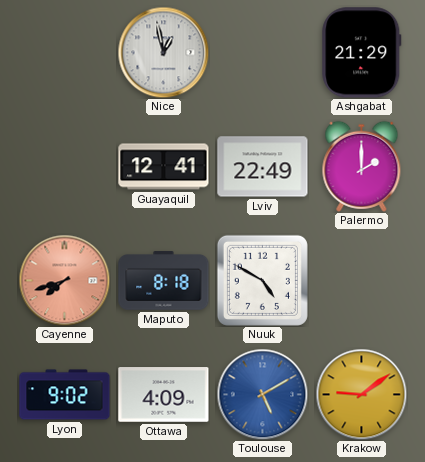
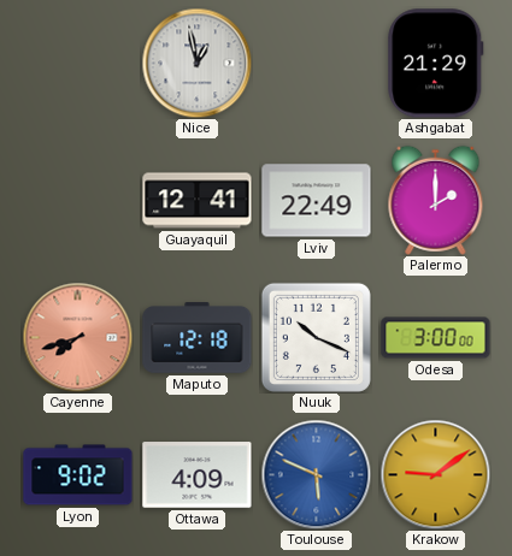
Maputo: 8:18 -> 12:18
Nuuk: 4:50 -> 10:19
Odesa: none -> 3:00
Toulouse: 5:10 -> 5:49
